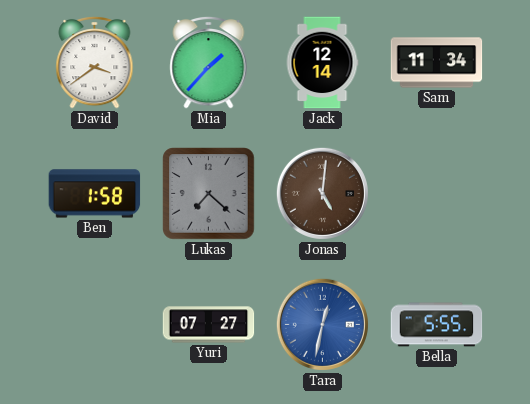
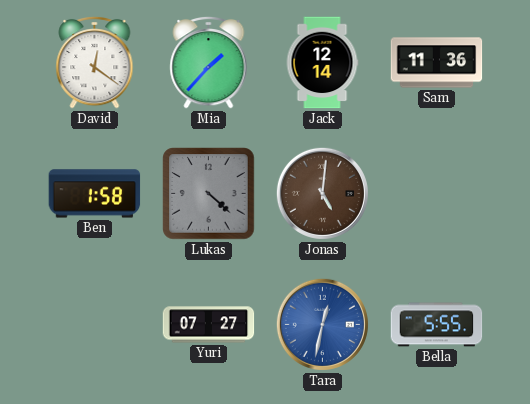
David: 3:39 -> 12:21
Sam: 11:34 -> 11:36
Lukas: 7:22 -> 4:22
